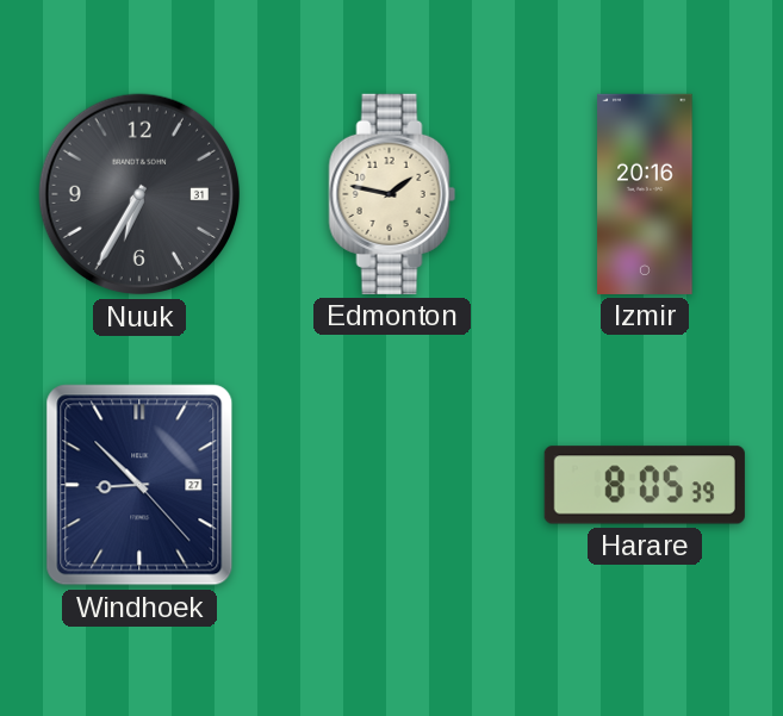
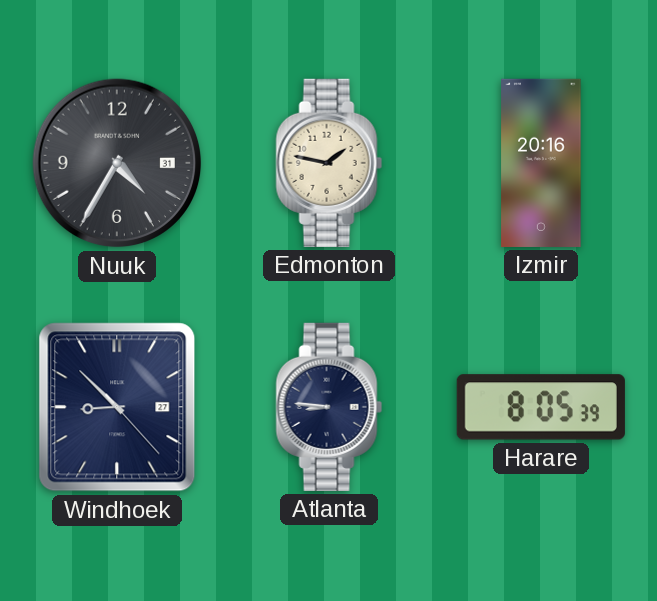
Nuuk: 6:35 -> 4:35
Atlanta: none -> 8:46
